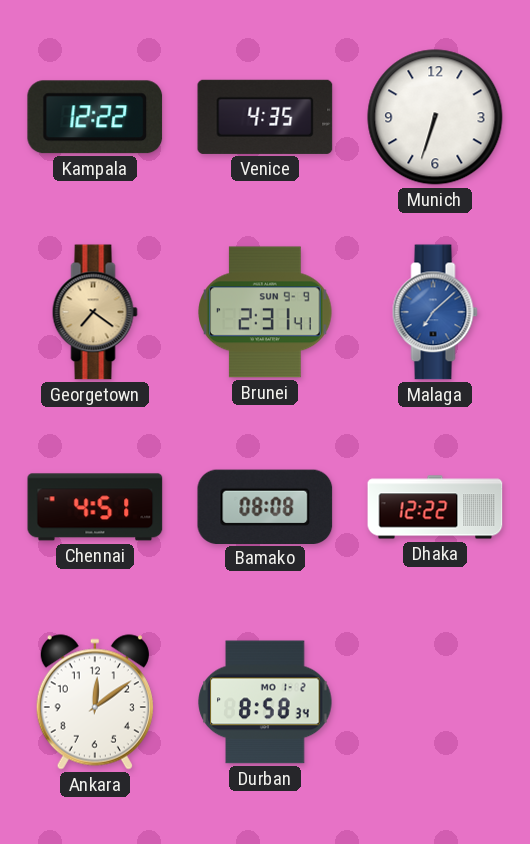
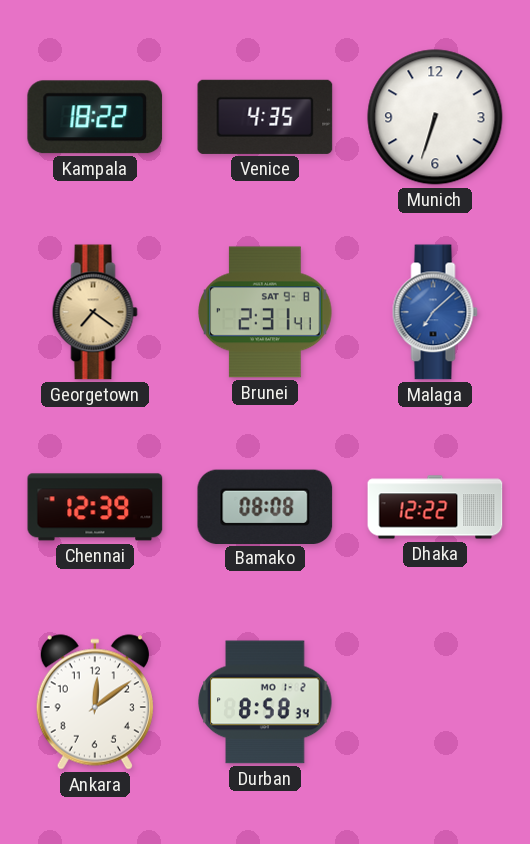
Kampala: 12:22 -> 18:22
Brunei date: SUN 9-9 -> SAT 9-8
Chennai: 4:51 -> 12:39
